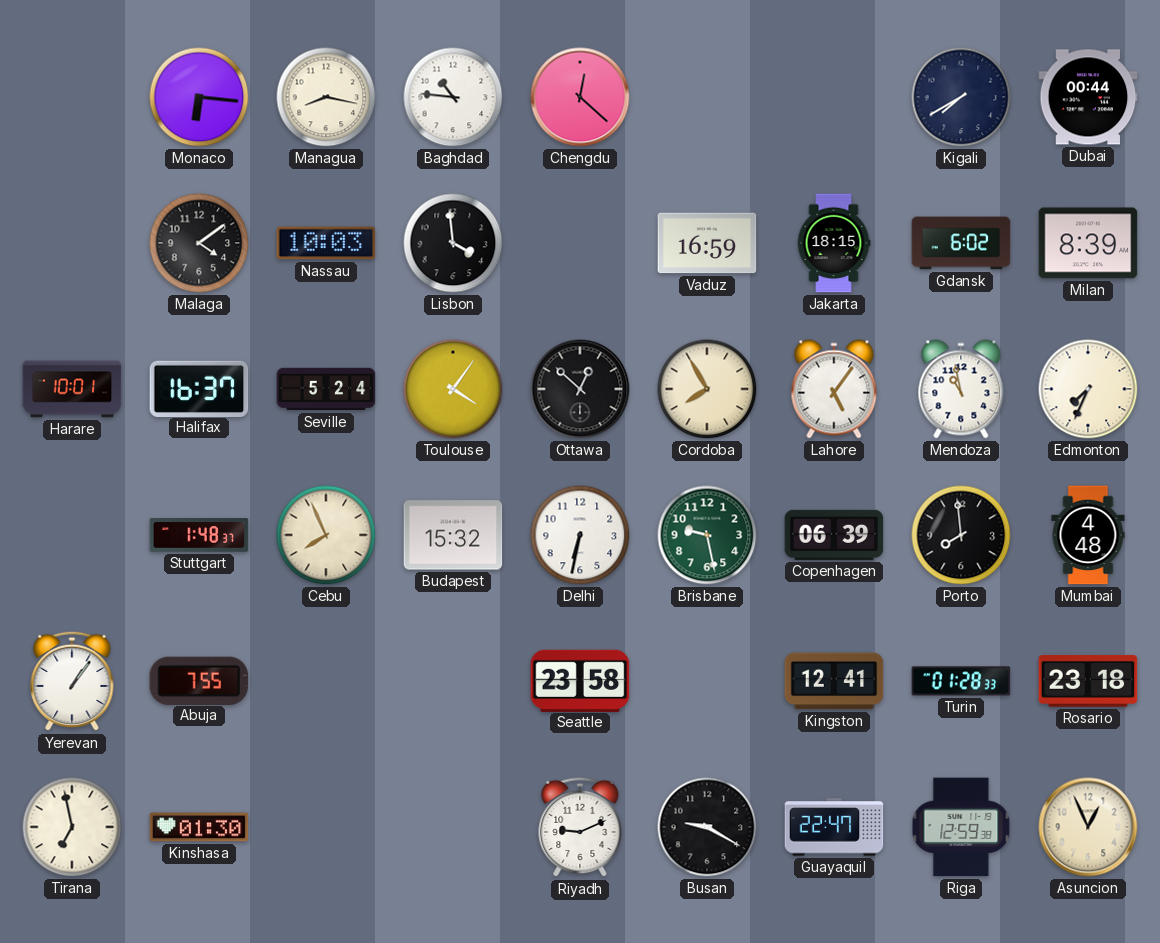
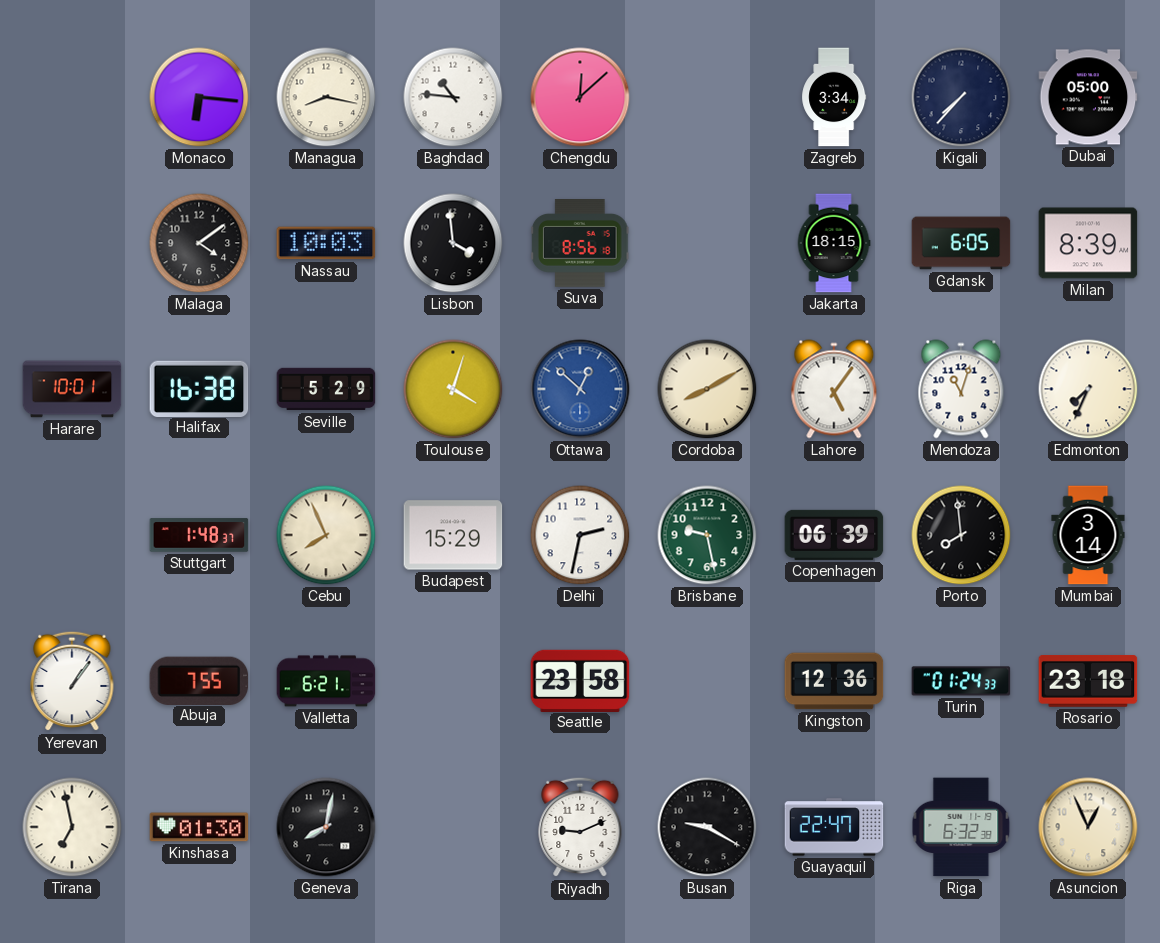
Chengdu: 12:22 -> 12:08
Zagreb: none -> 3:34
Kigali: 7:40 -> 7:37
Dubai: 00:44 -> 05:00
Suva: none -> 8:56
Vaduz: 16:59 -> none
Gdansk: 6:02 -> 6:05
Halifax: 16:37 -> 16:38
Seville: 5:24 -> 5:29
Toulouse: 4:06 -> 4:03
Ottawa dial: black -> blue
Cordoba: 7:55 -> 8:10
Mendoza: 10:58 -> 11:03
Budapest: 15:32 -> 15:29
Delhi: 6:32 -> 2:32
Mumbai: 4:48 -> 3:14
Valletta: none -> 6:21
Kingston: 12:41 -> 12:36
Turin: 01:28 -> 01:24
Geneva: none -> 8:02
Riga: 12:59 -> 6:32
